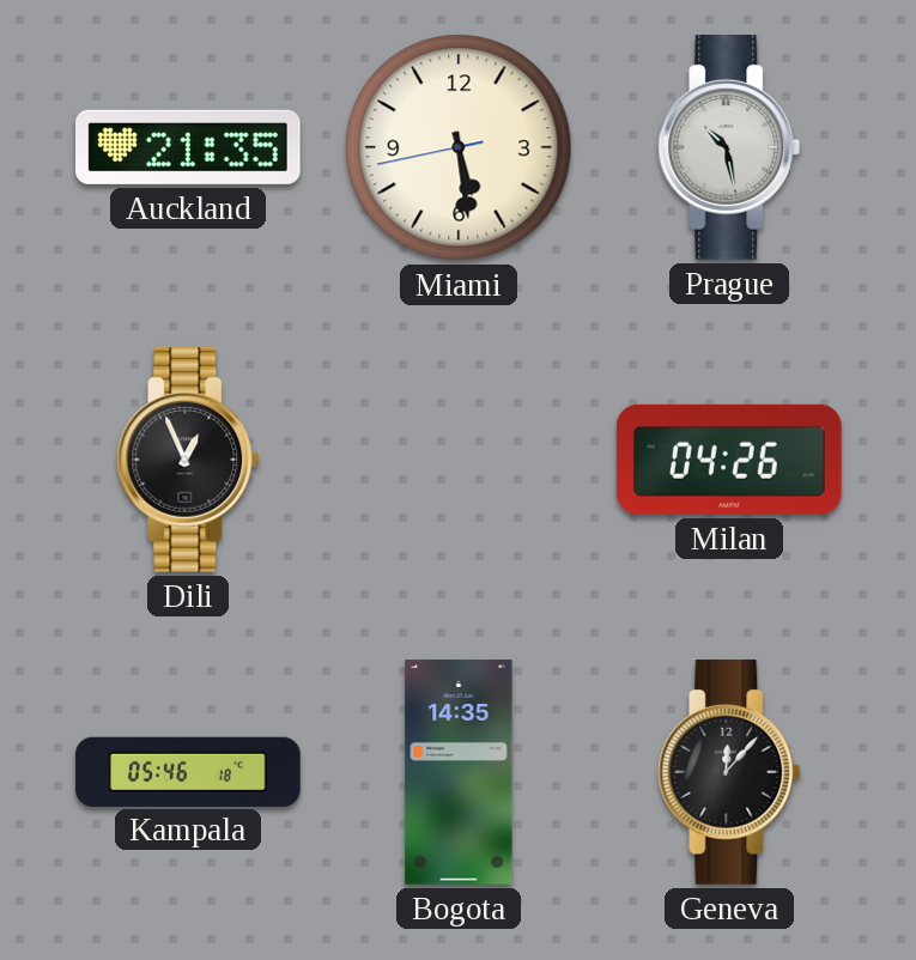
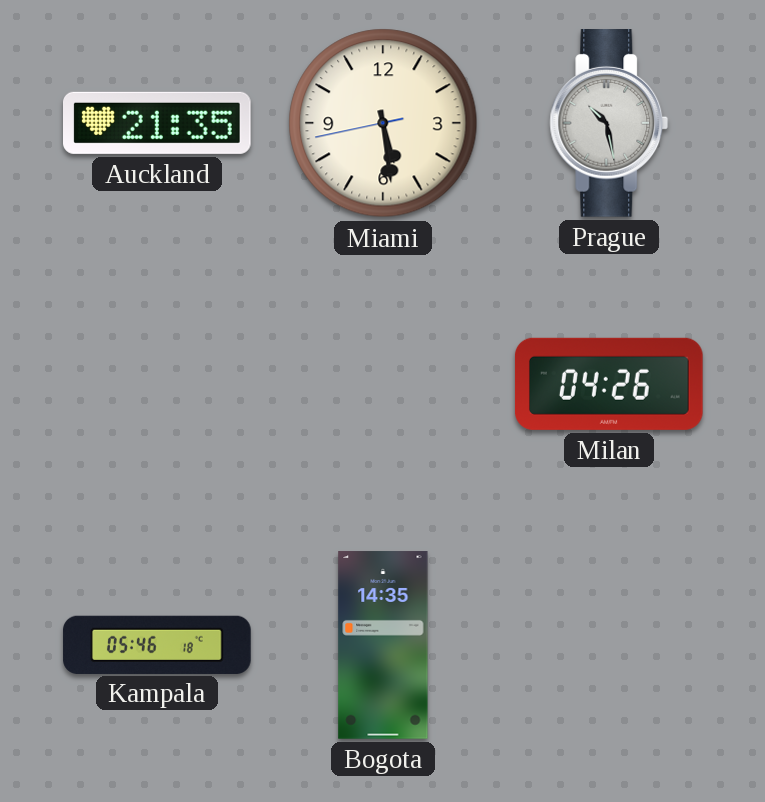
Dili: 12:56 -> none
Geneva: 12:07 -> none
